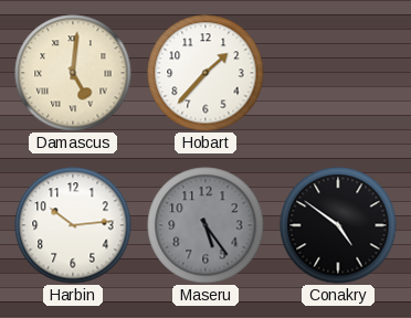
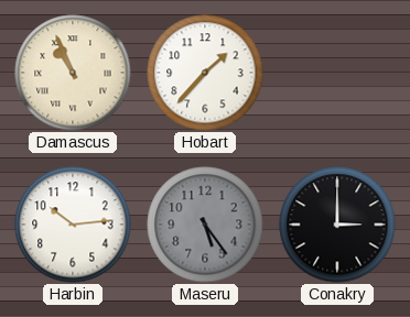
Damascus: 5:01 -> 10:56
Conakry: 4:51 -> 3:00
